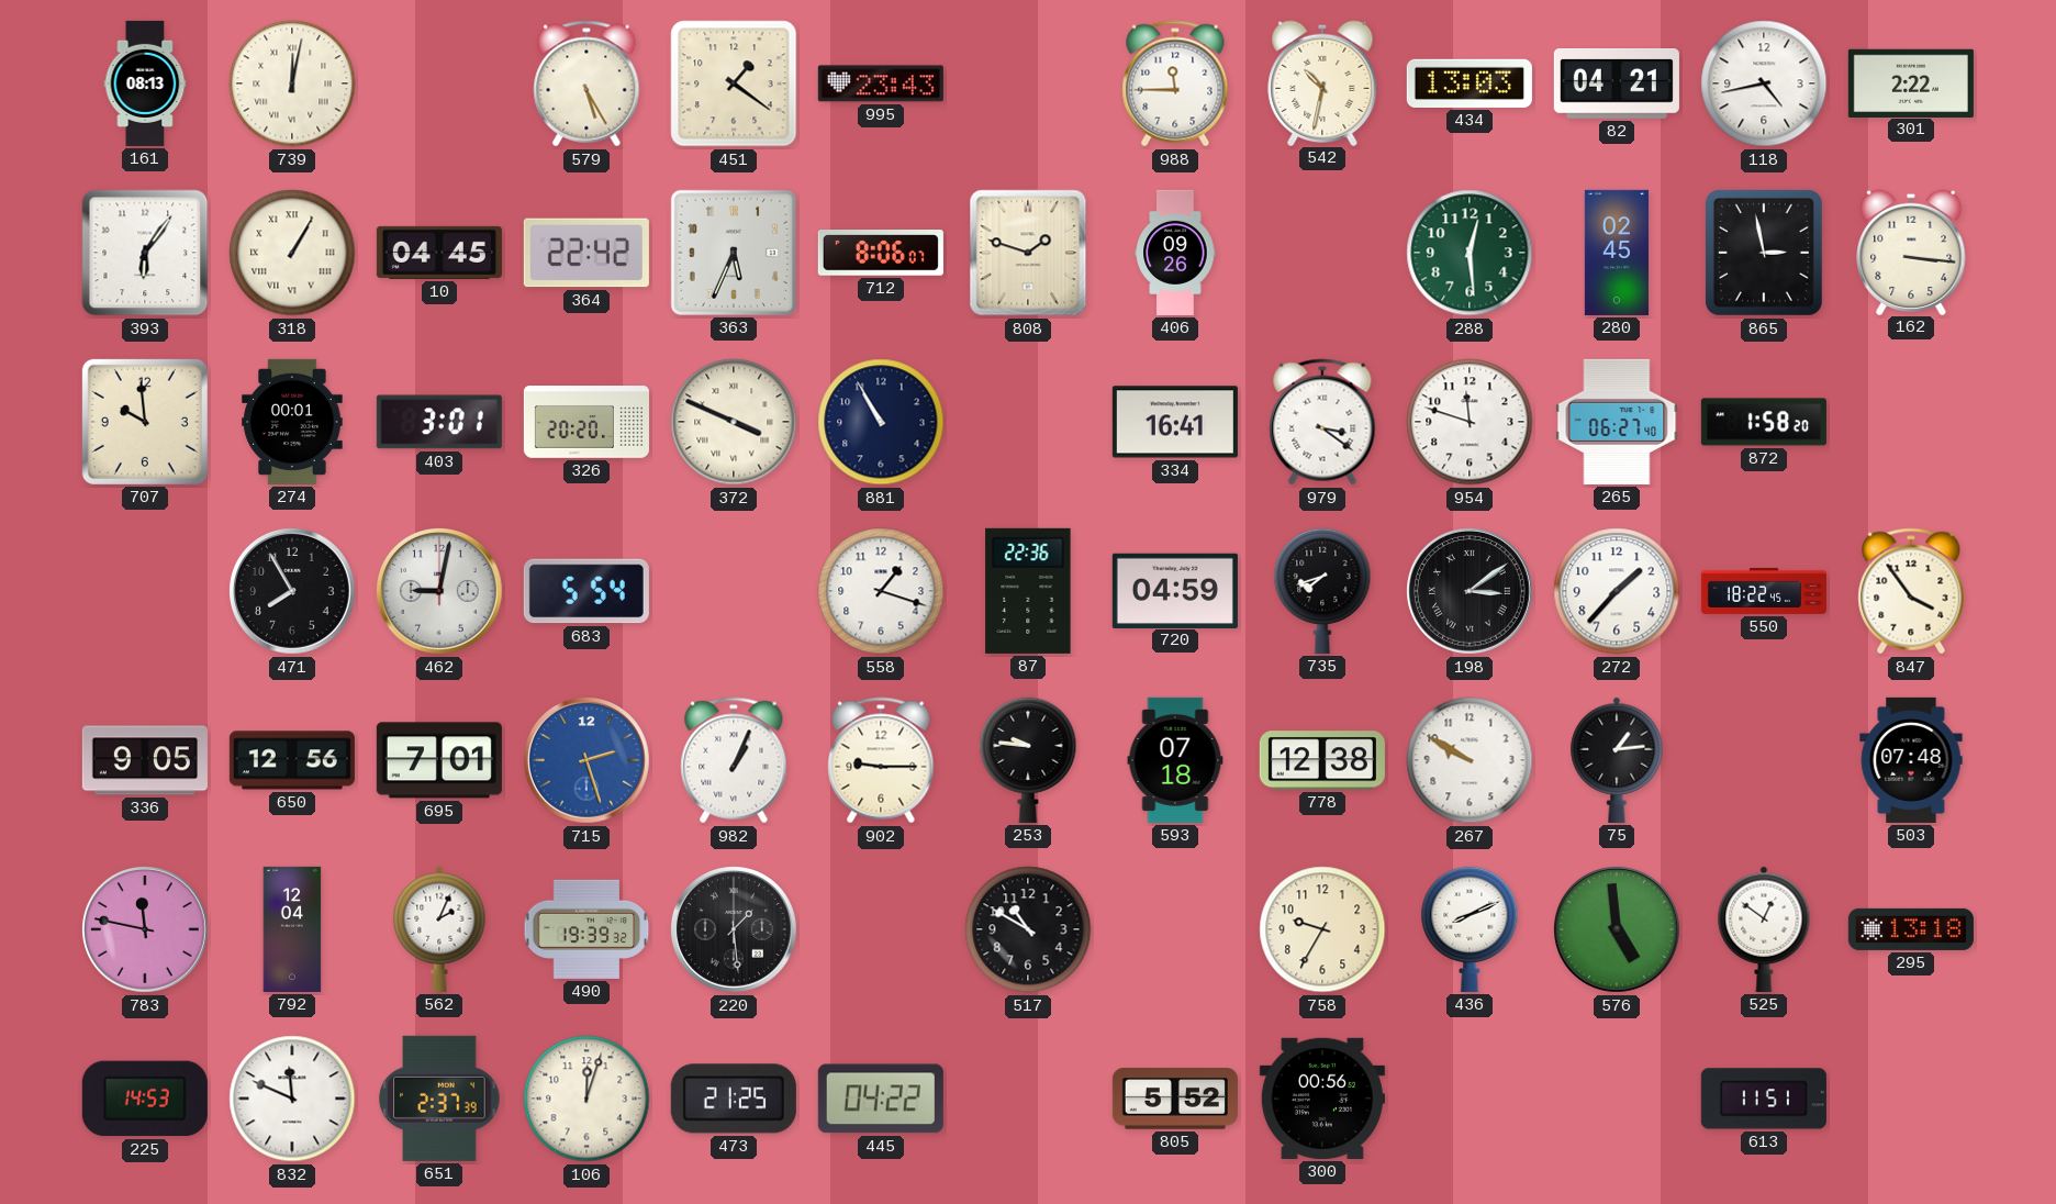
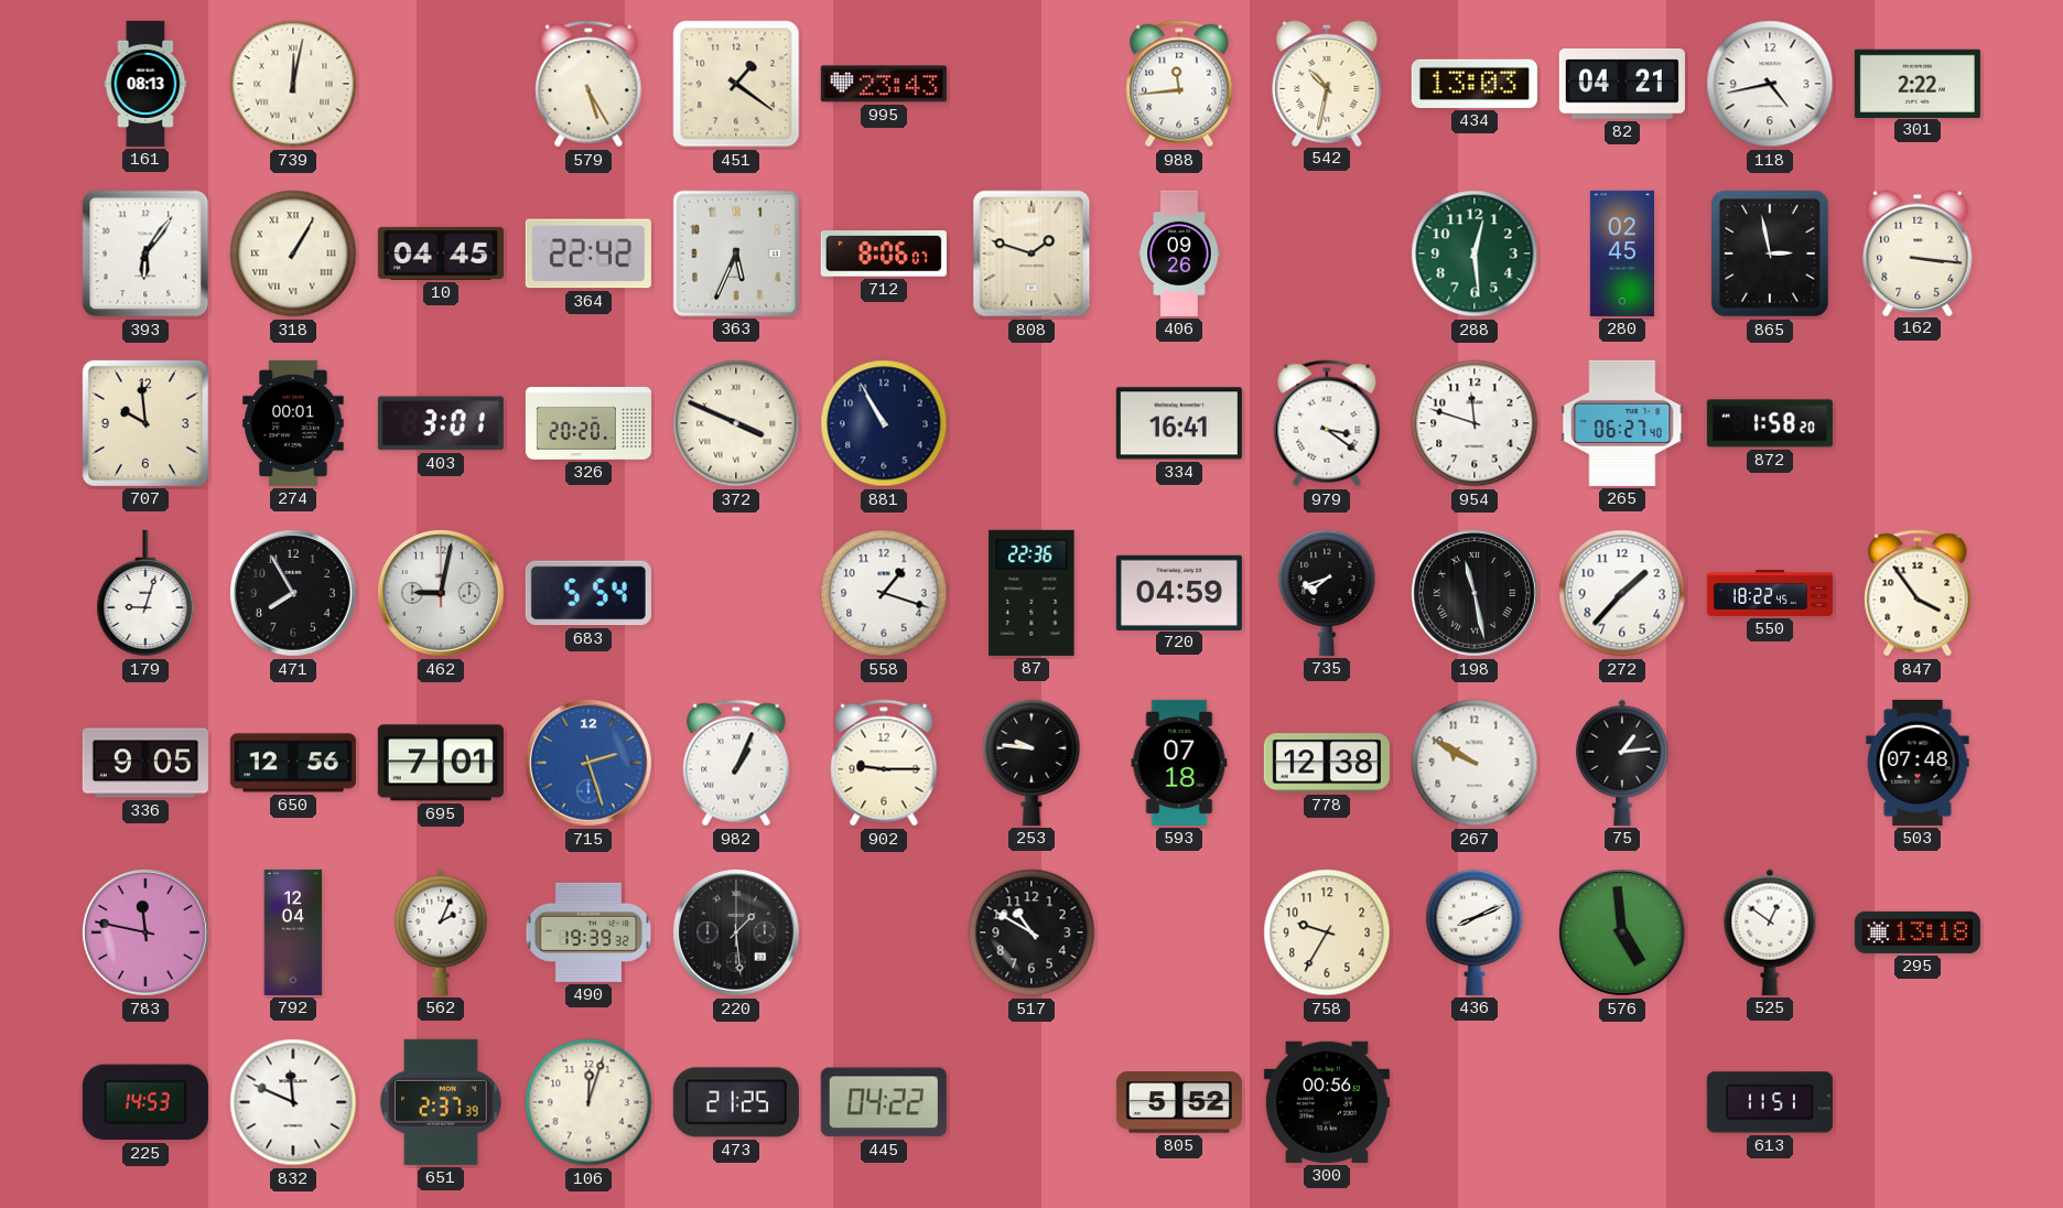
988: 11:45 -> 11:44
179: none -> 9:03
198: 3:09 -> 11:28
